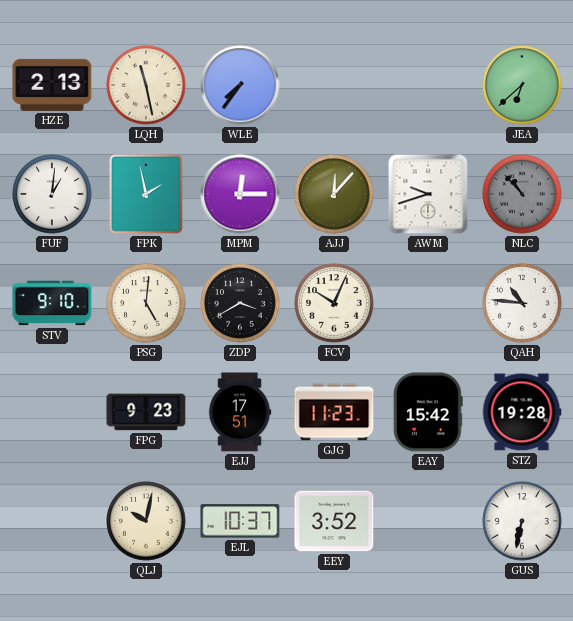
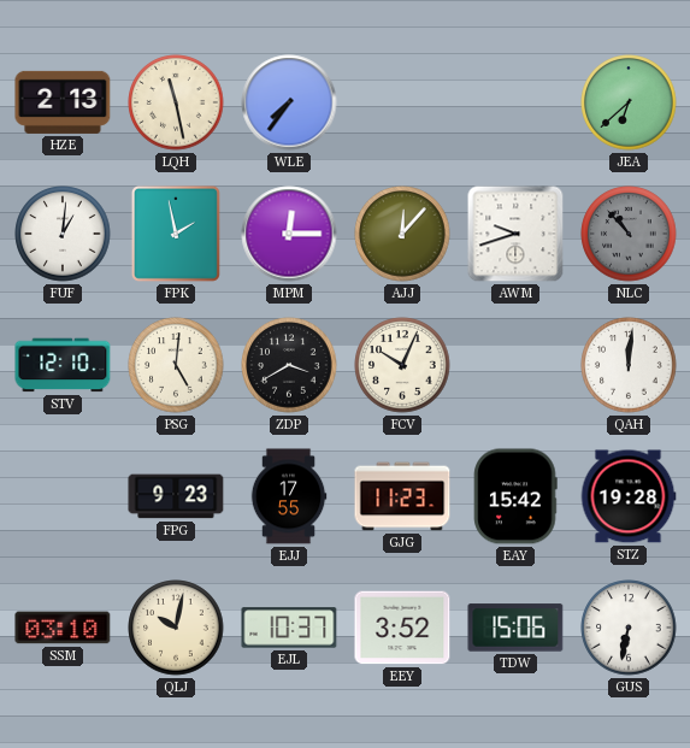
STV: 9:10 -> 12:10
QAH: 10:46 -> 12:01
EJJ: 17:51 -> 17:55
SSM: none -> 03:10
TDW: none -> 15:06
